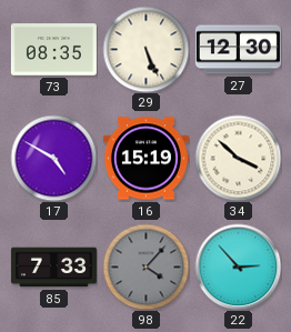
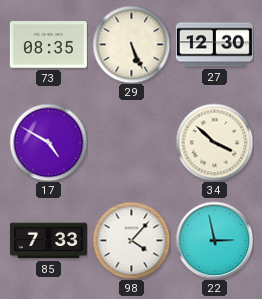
16: 15:19 -> none
98 dial: grey -> white
22: 2:53 -> 2:58
